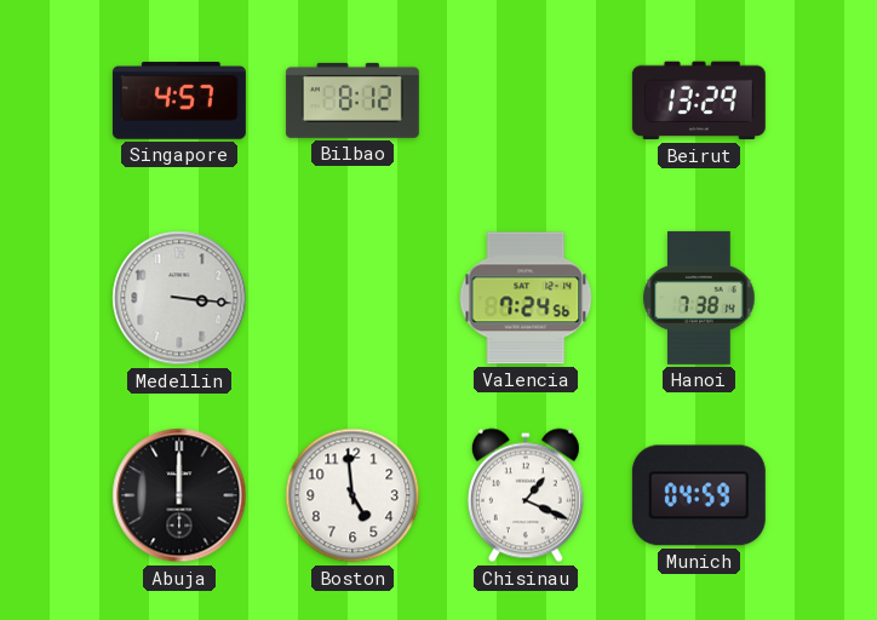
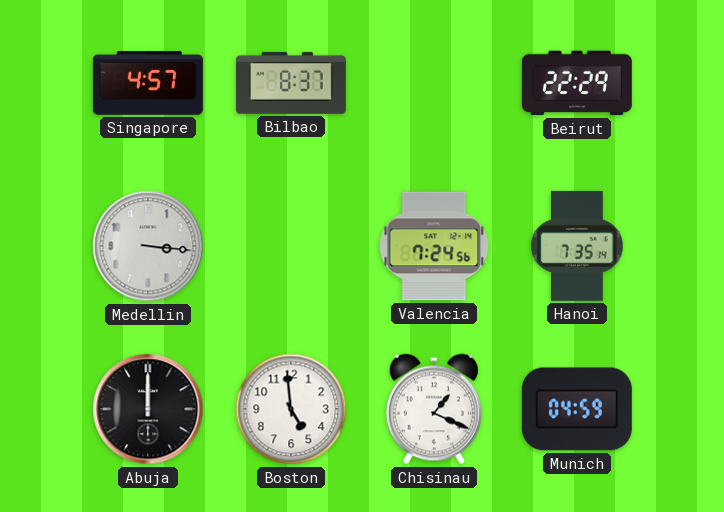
Bilbao: 8:12 -> 8:37
Beirut: 13:29 -> 22:29
Hanoi: 7:38 -> 7:35
